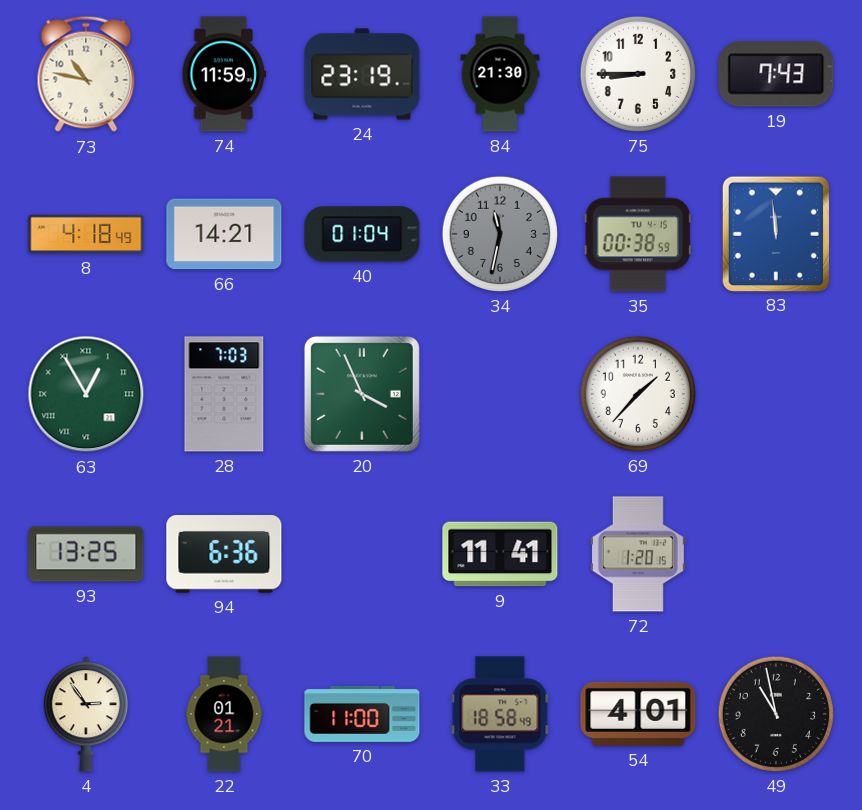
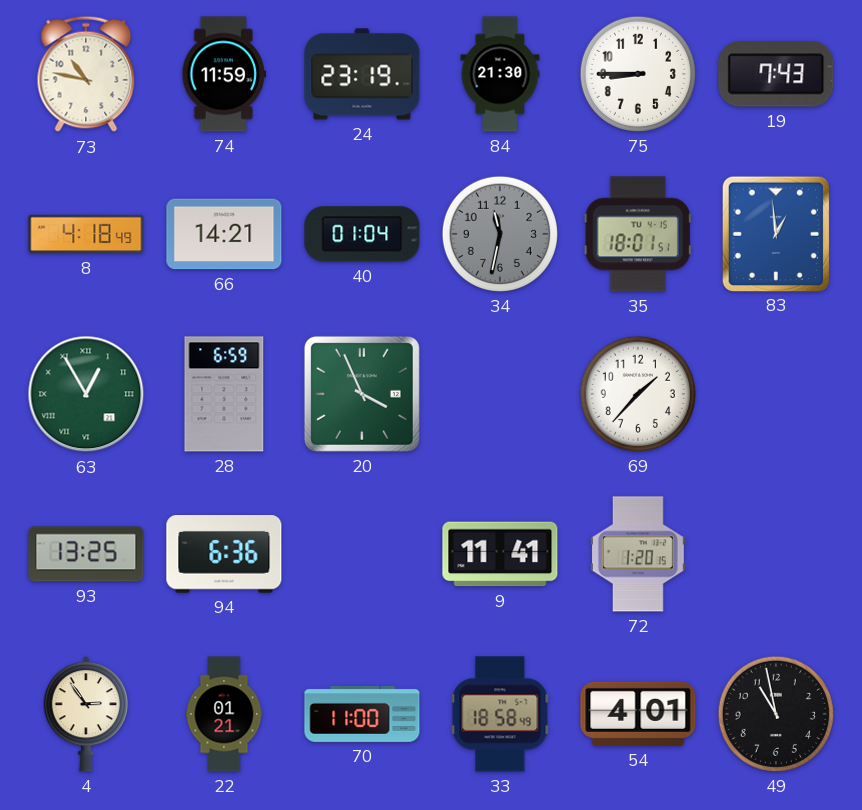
35: 00:38 -> 18:01
83: 11:59 -> 12:59
28: 7:03 -> 6:59
